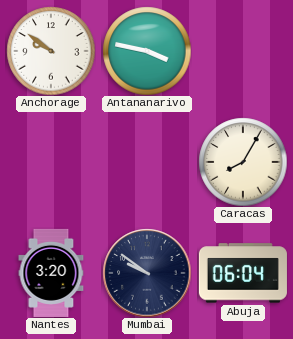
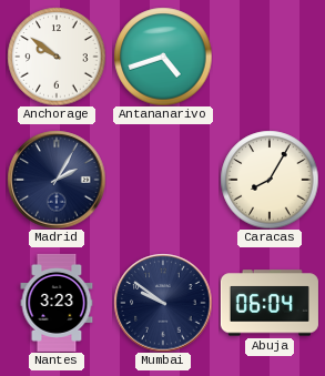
Antananarivo: 3:47 -> 4:42
Madrid: none -> 2:05
Nantes: 3:20 -> 3:23
